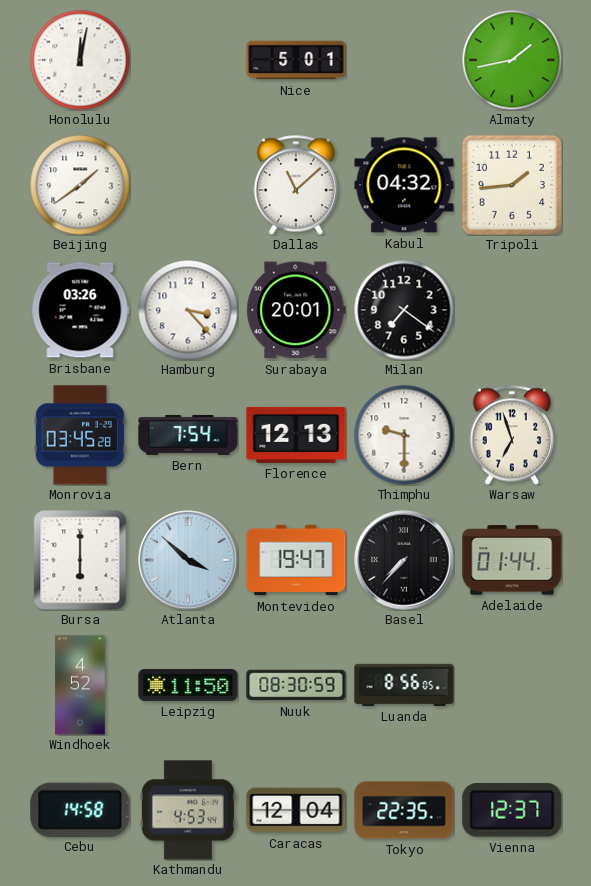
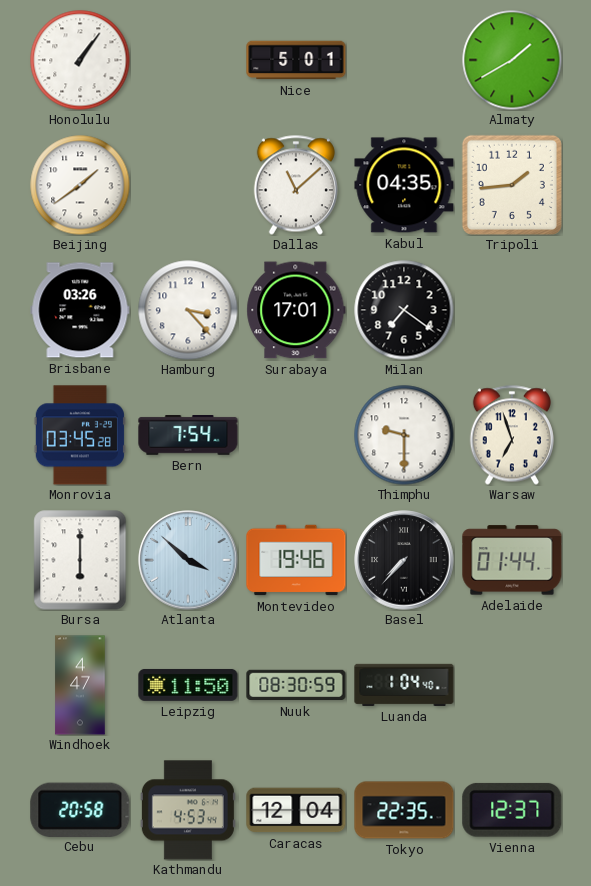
Honolulu: 12:02 -> 1:06
Almaty: 1:43 -> 1:40
Kabul: 04:32 -> 04:35
Surabaya: 20:01 -> 17:01
Florence: 12:13 -> none
Montevideo: 19:47 -> 19:46
Windhoek: 4:52 -> 4:47
Luanda: 8:56 -> 1:04
Cebu: 14:58 -> 20:58
